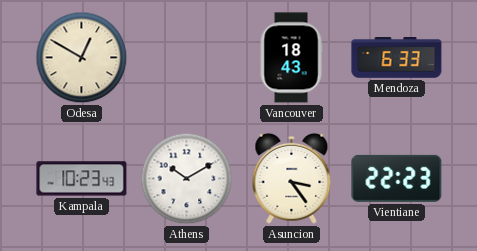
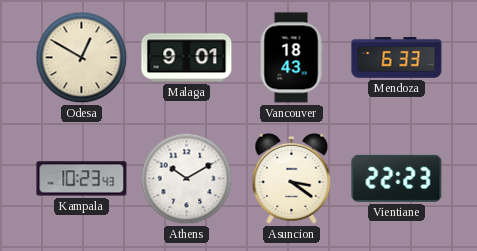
Malaga: none -> 9:01
Asuncion: 3:24 -> 3:21
